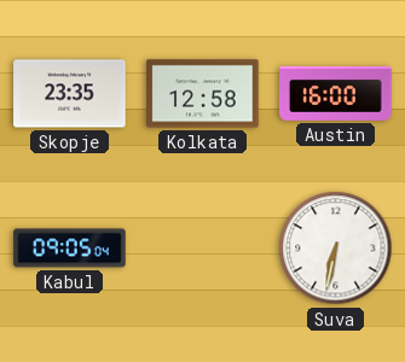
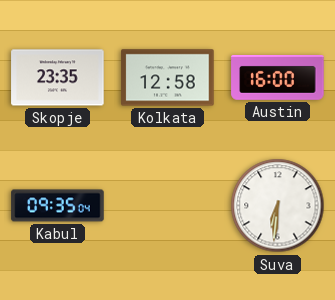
Kabul: 09:05 -> 09:35
Suva: 6:32 -> 6:31
